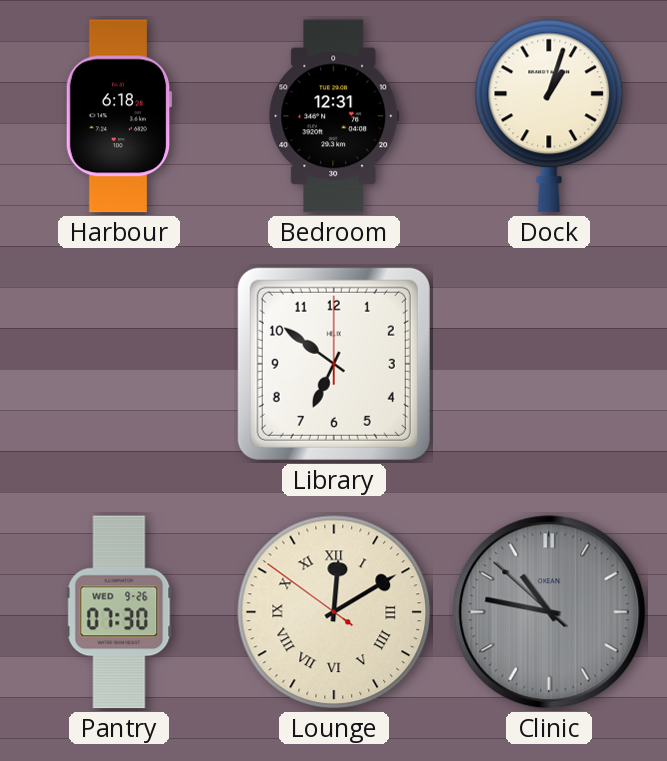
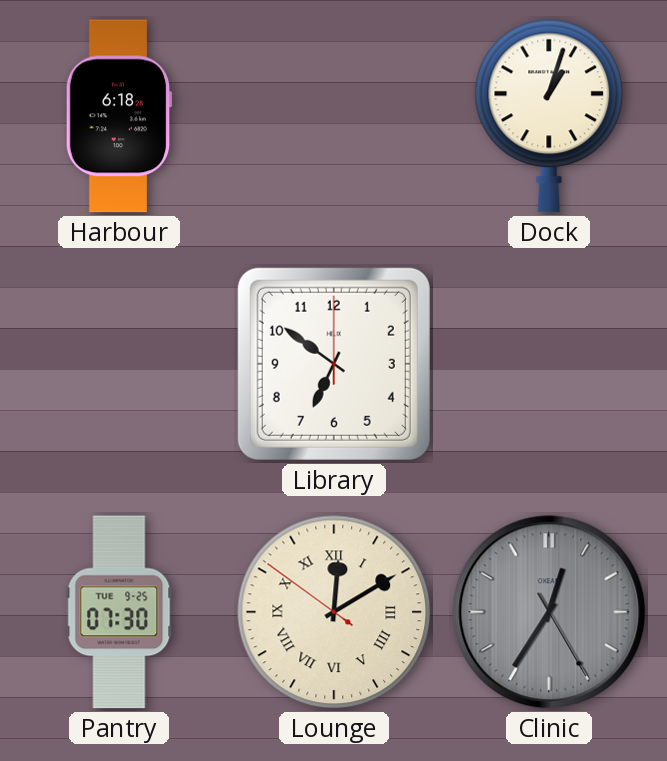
Bedroom: 12:31 -> none
Pantry date: WED 9-26 -> TUE 9-25
Clinic: 10:46 -> 12:35
